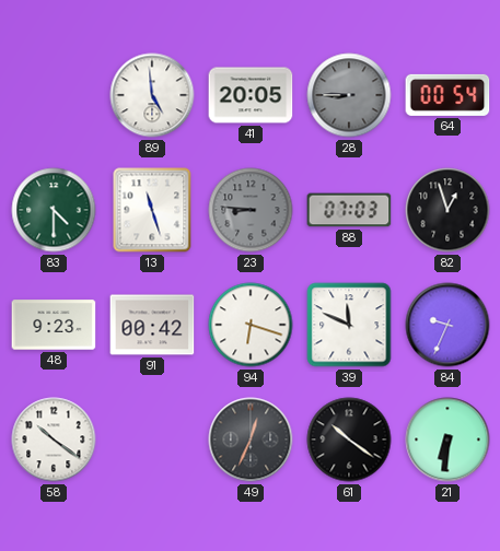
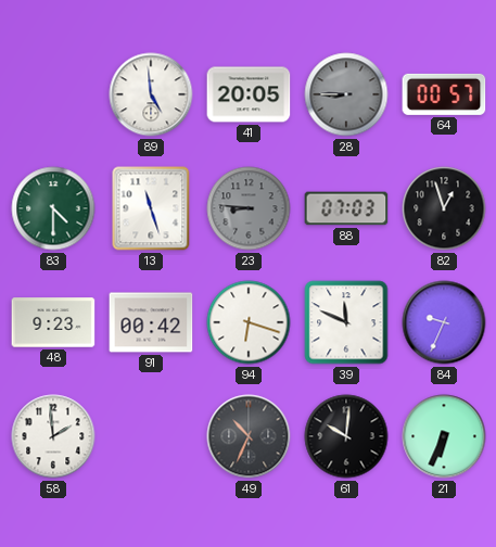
64: 00:54 -> 00:57
58: 10:21 -> 1:59
49: 12:34 -> 10:34
61: 10:21 -> 10:01
21: 6:31 -> 6:34
